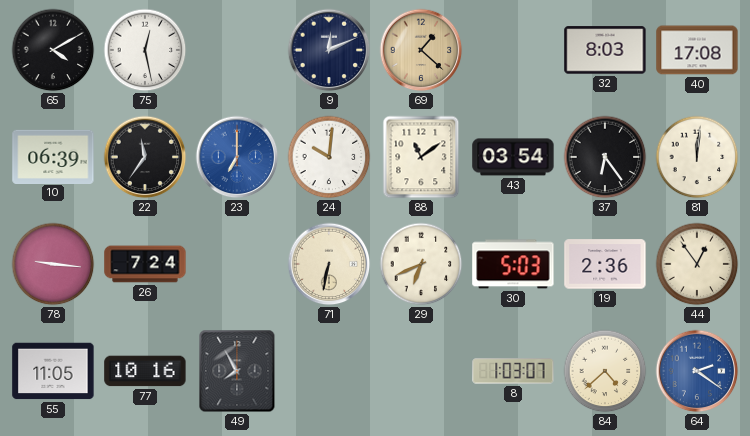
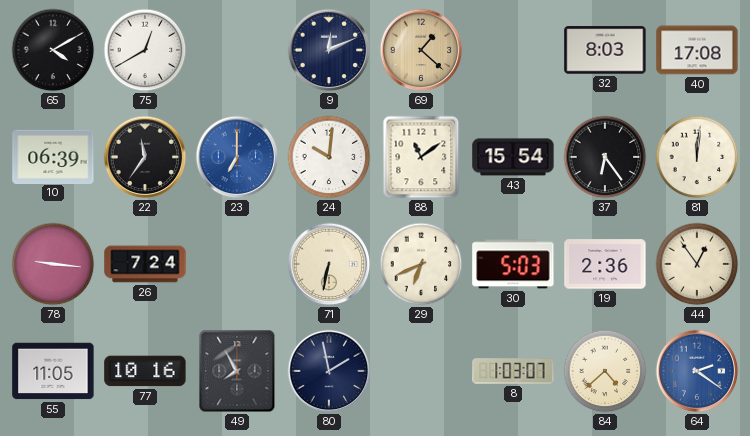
75: 12:28 -> 12:40
43: 03:54 -> 15:54
80: none -> 1:58
